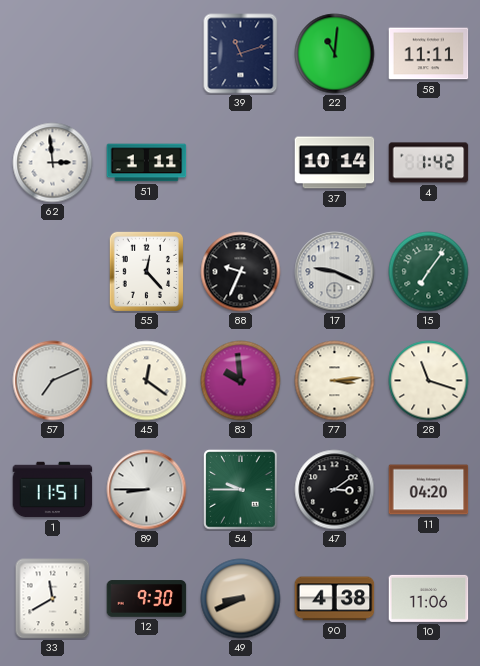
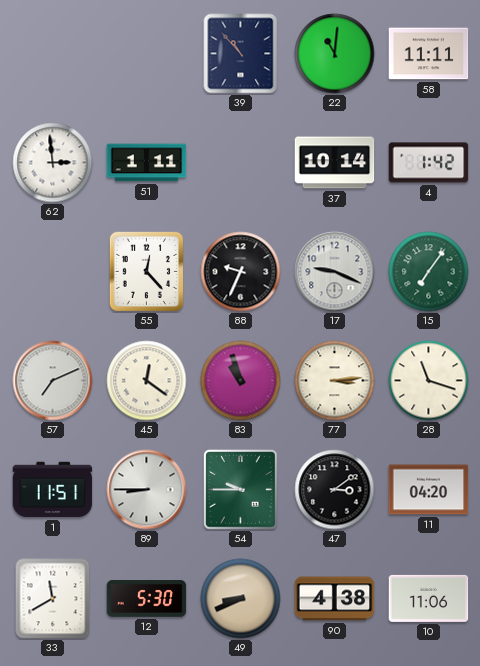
39: 11:12 -> 10:53
83: 9:59 -> 10:57
12: 9:30 -> 5:30
